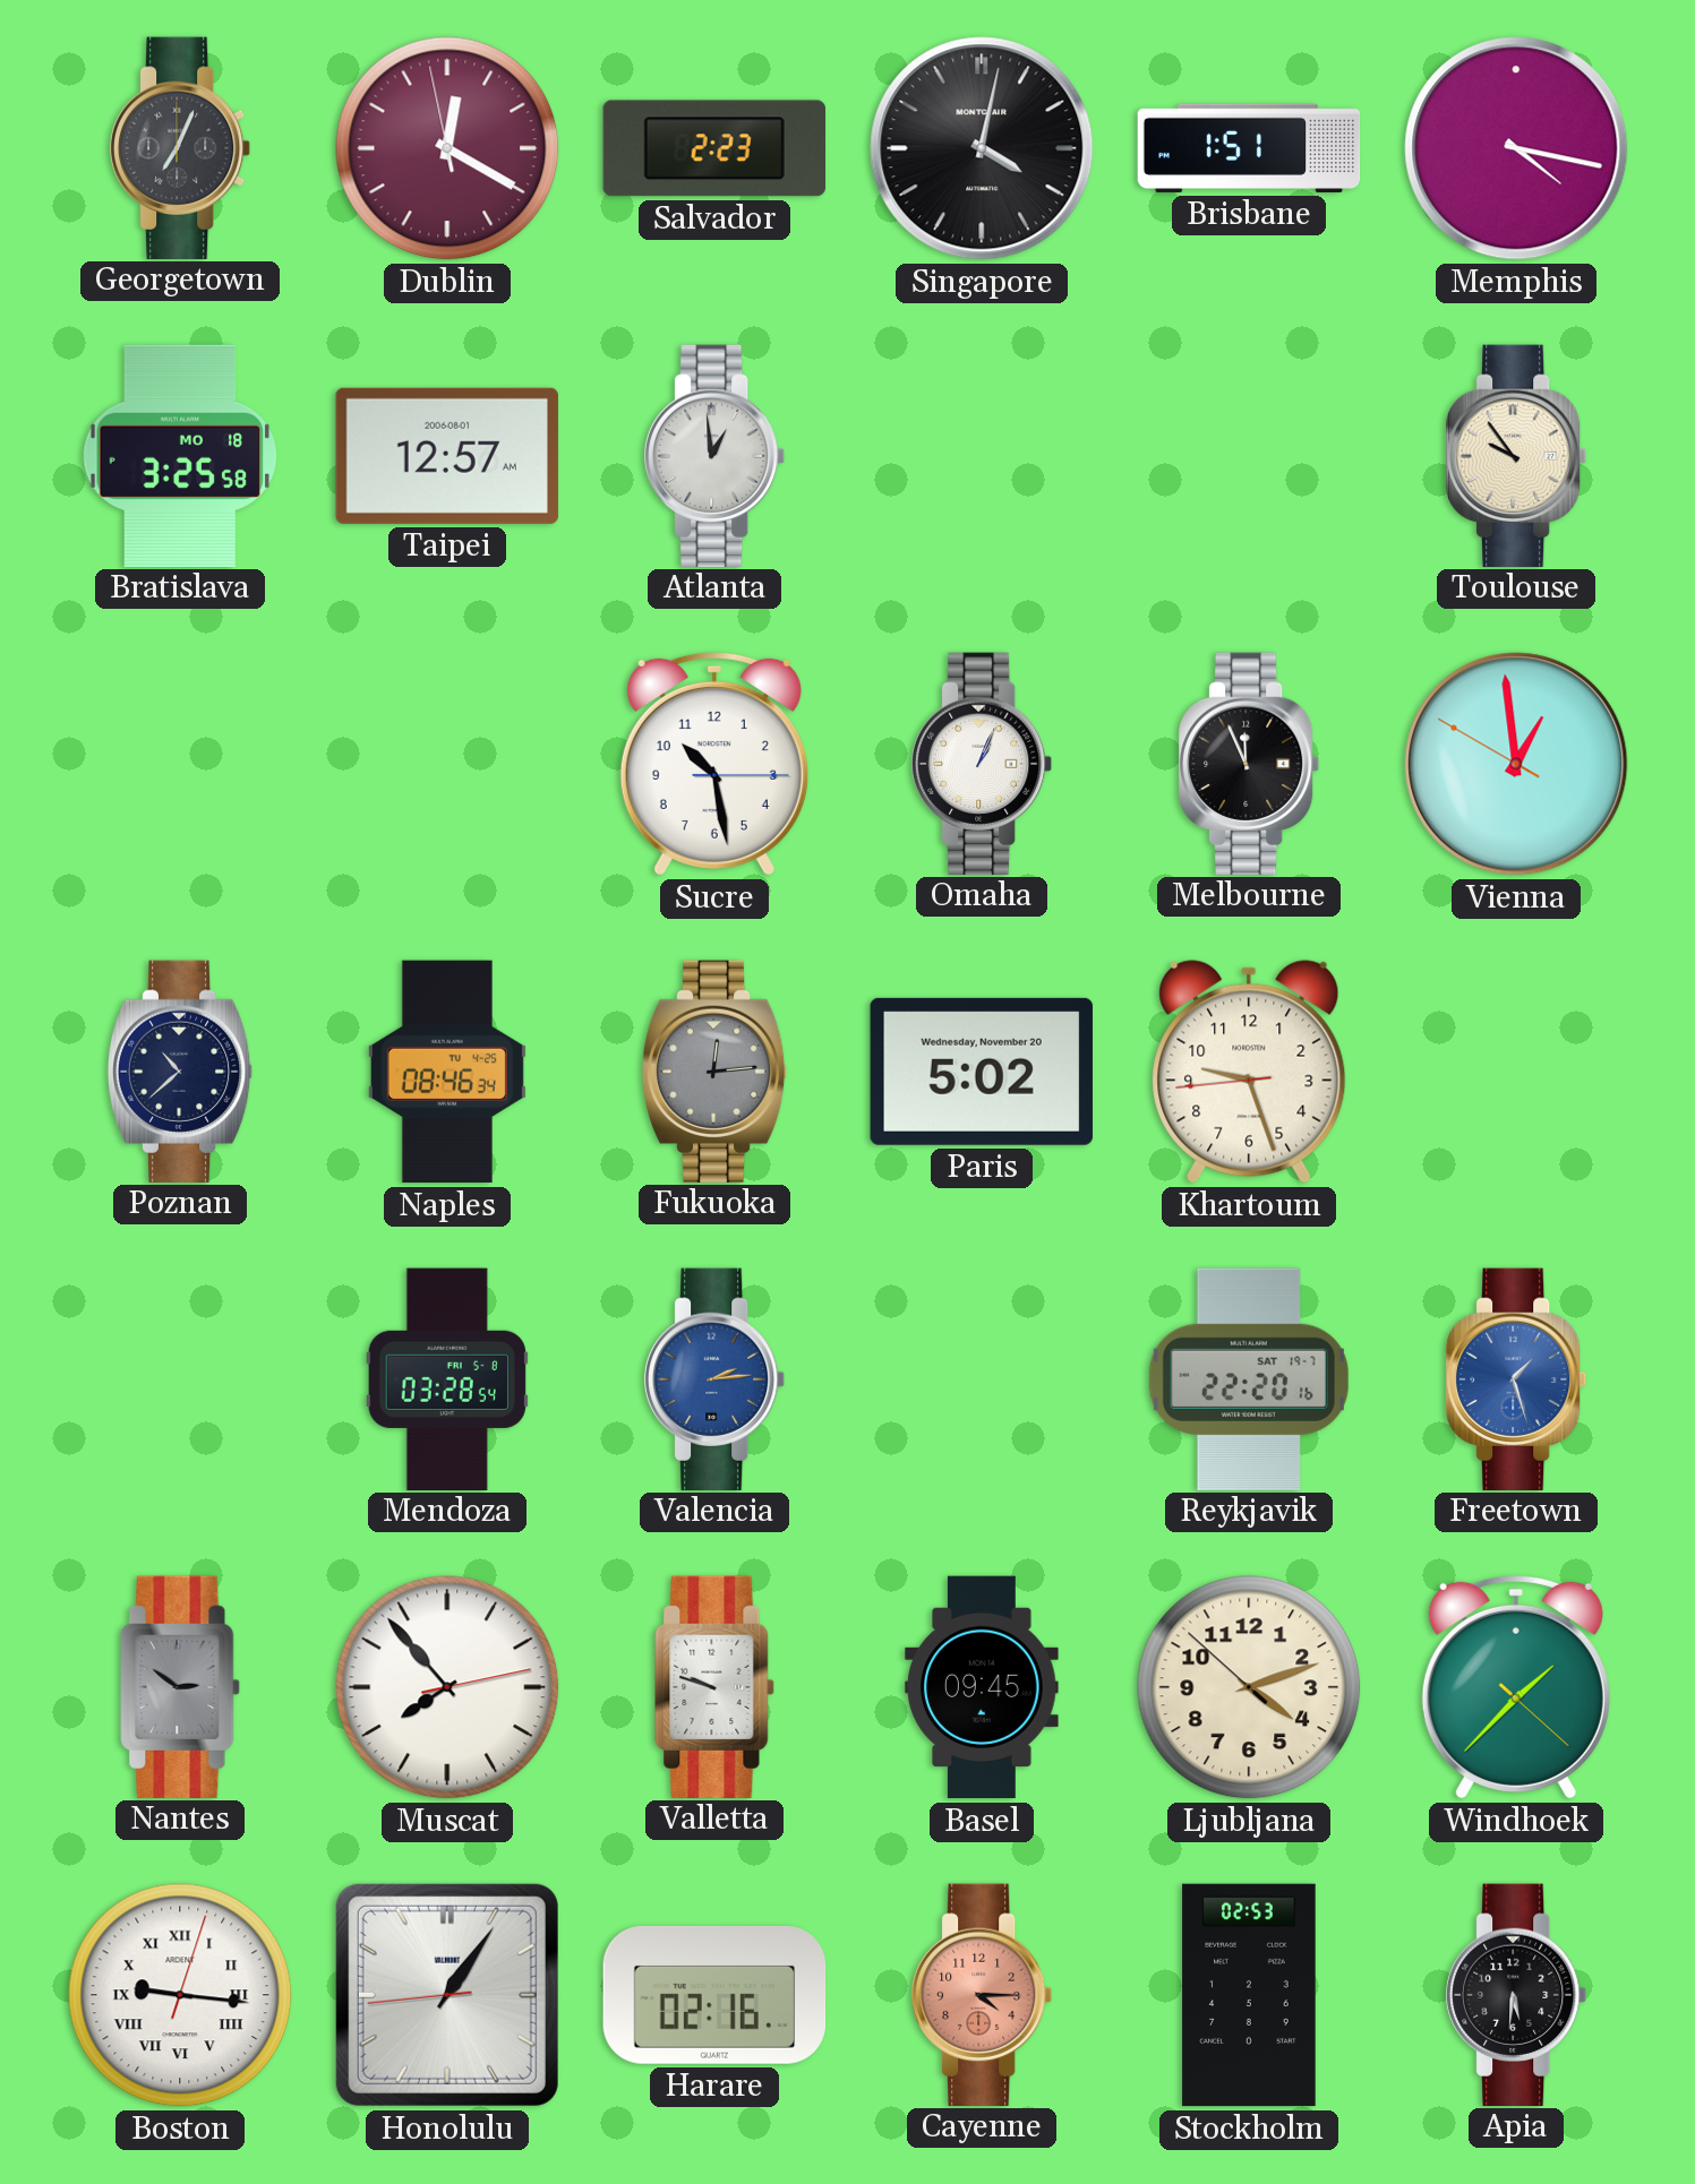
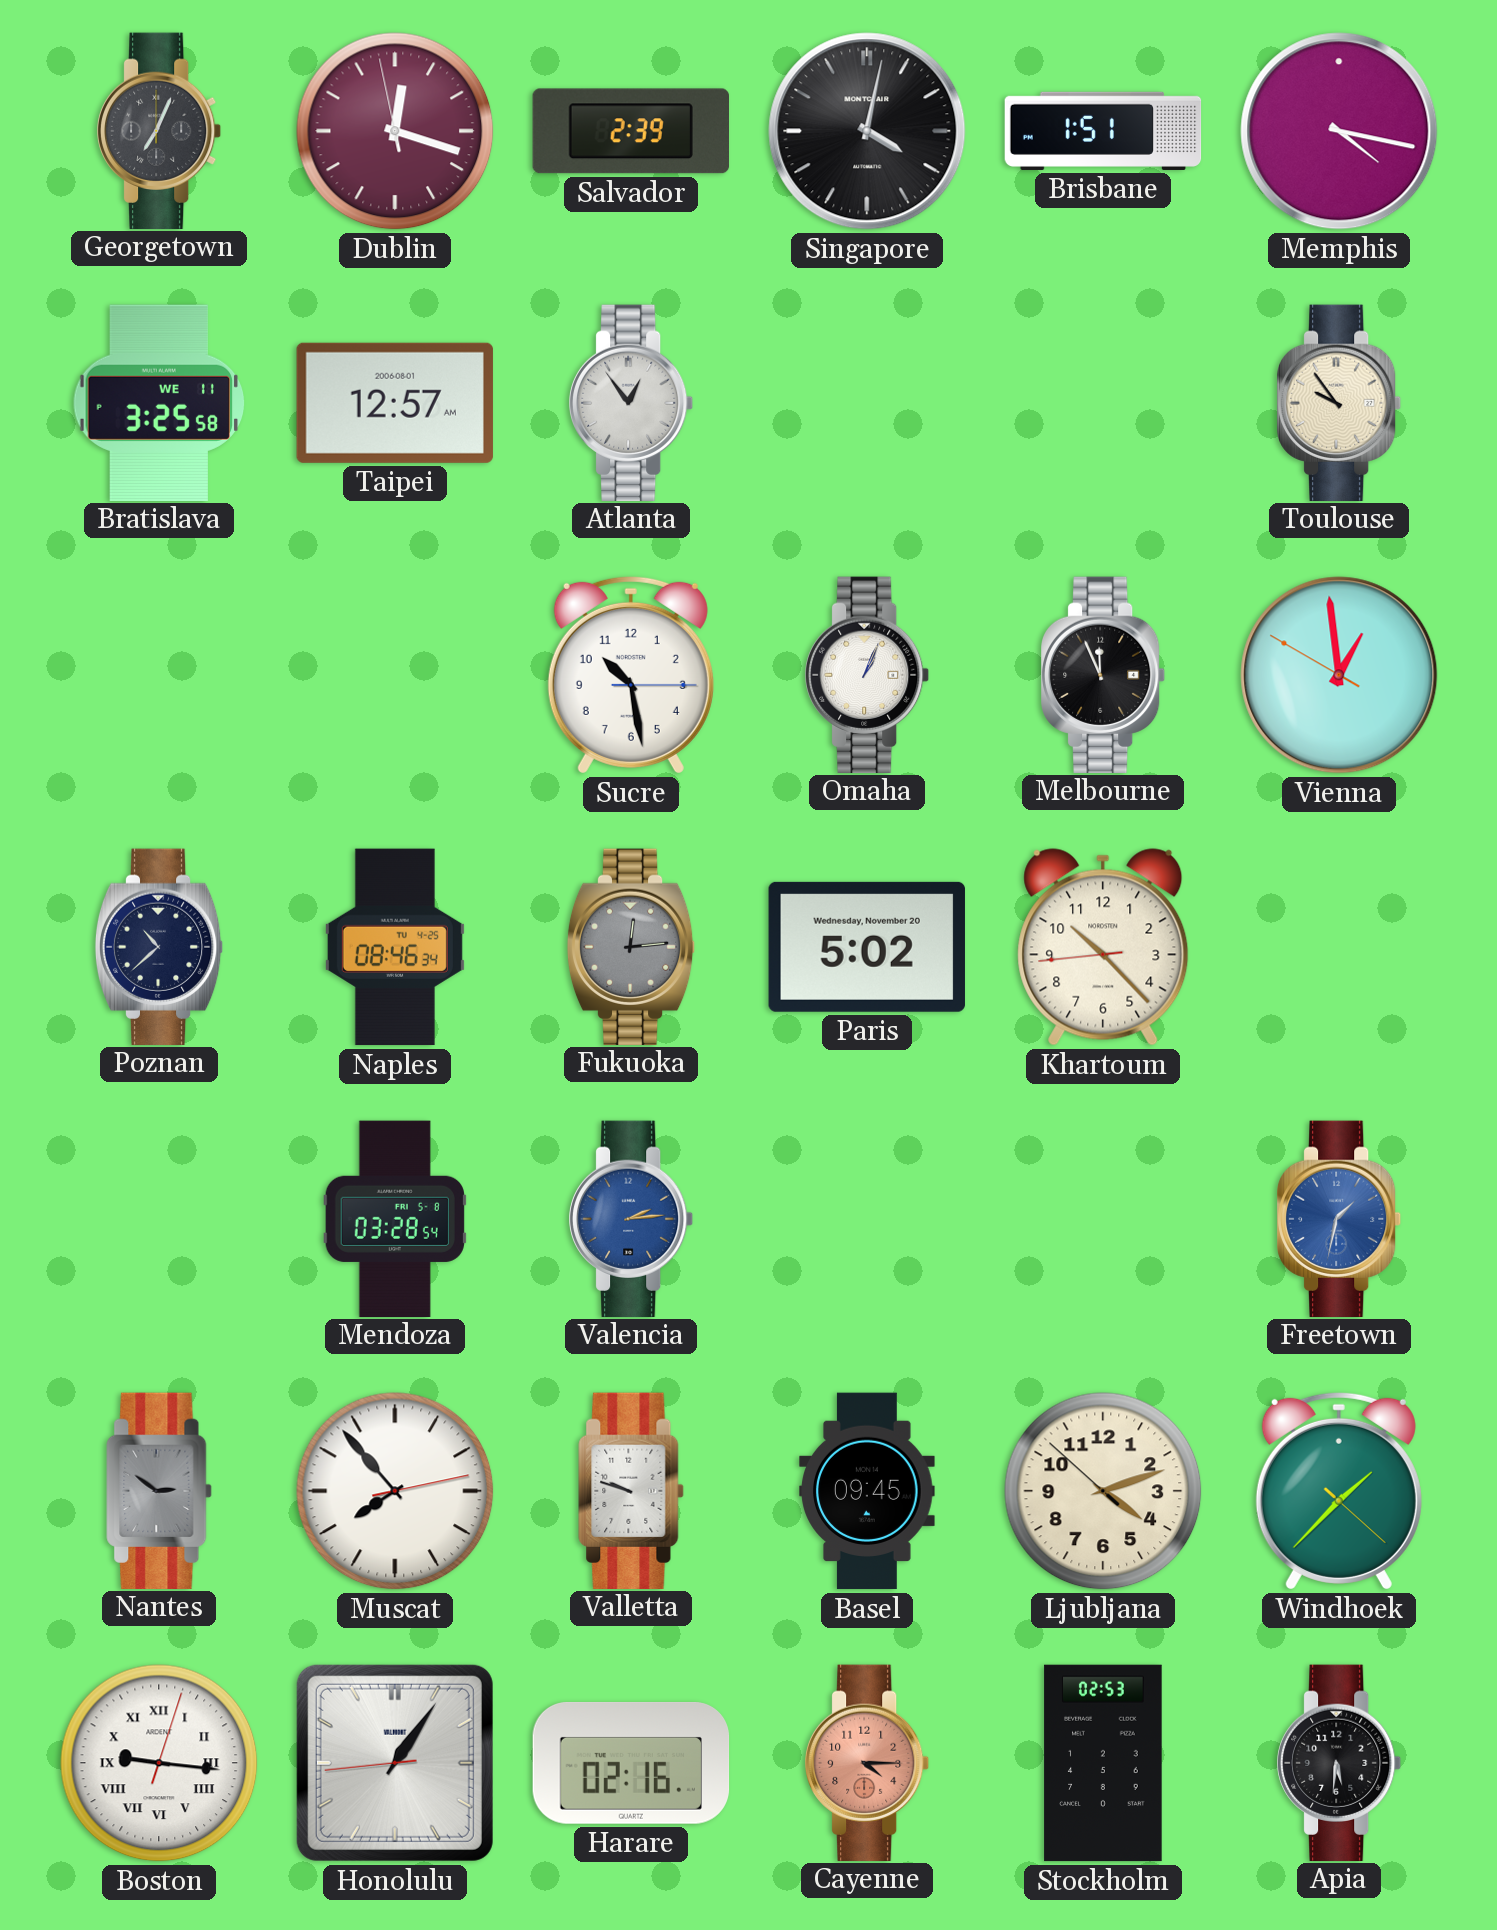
Dublin: 12:19 -> 12:17
Salvador: 2:23 -> 2:39
Bratislava date: MO 18 -> WE 11
Atlanta: 12:59 -> 12:54
Khartoum: 9:26 -> 10:22
Reykjavik: 22:20 -> none
Freetown: 1:27 -> 1:32
